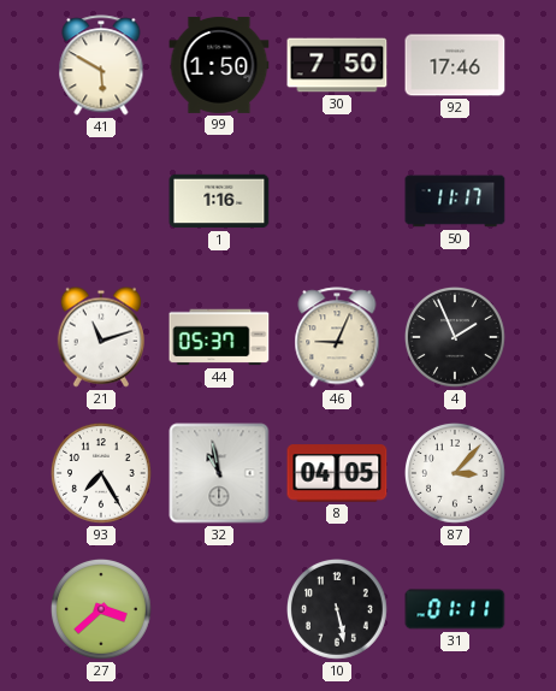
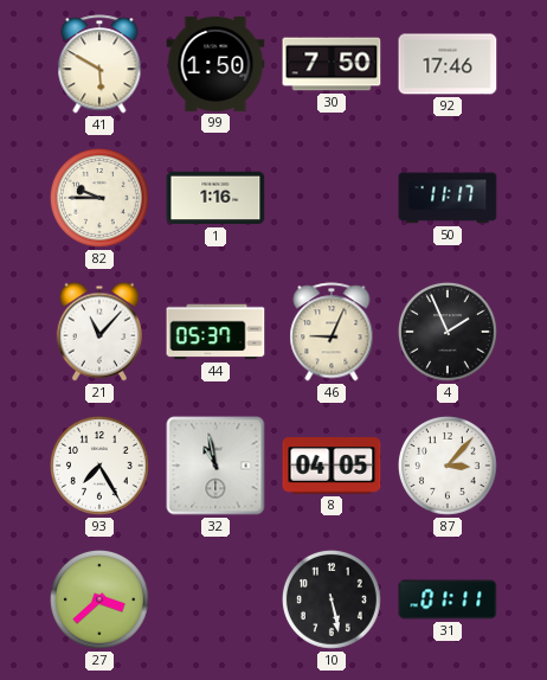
82: none -> 9:45
21: 11:12 -> 11:07
